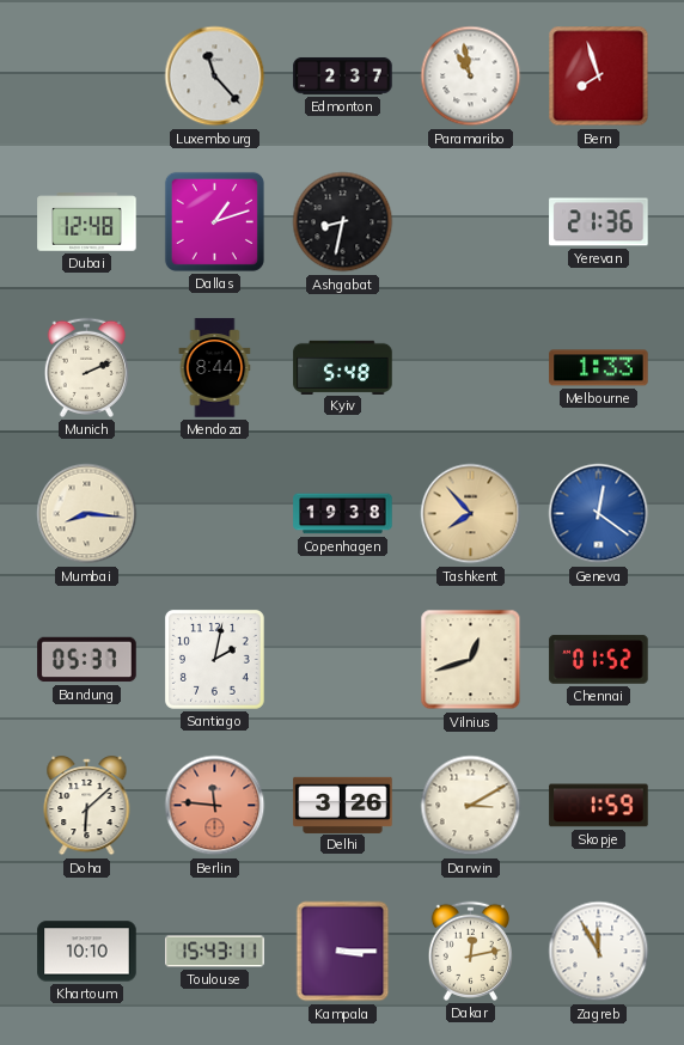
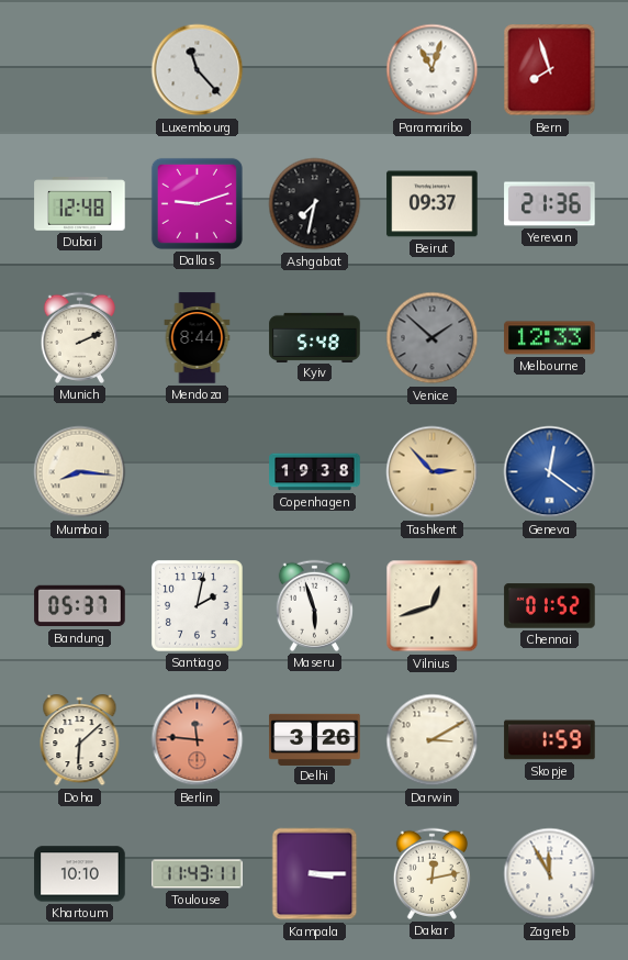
Edmonton: 2:37 -> none
Paramaribo: 10:58 -> 11:03
Dallas: 1:12 -> 9:12
Ashgabat: 8:32 -> 7:32
Beirut: none -> 09:37
Venice: none -> 1:52
Melbourne: 1:33 -> 12:33
Tashkent: 7:53 -> 2:53
Maseru: none -> 5:57
Toulouse: 15:43 -> 11:43
